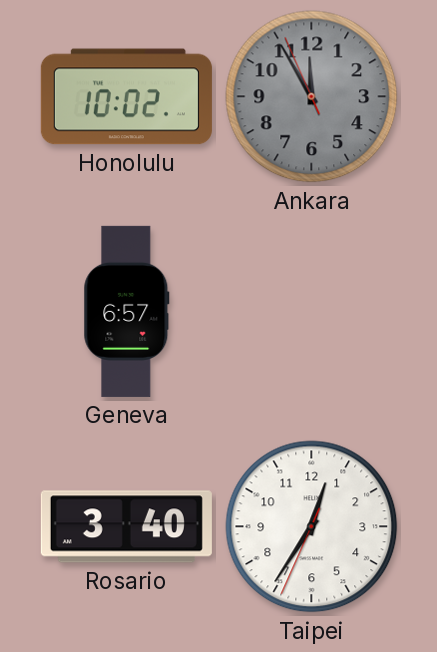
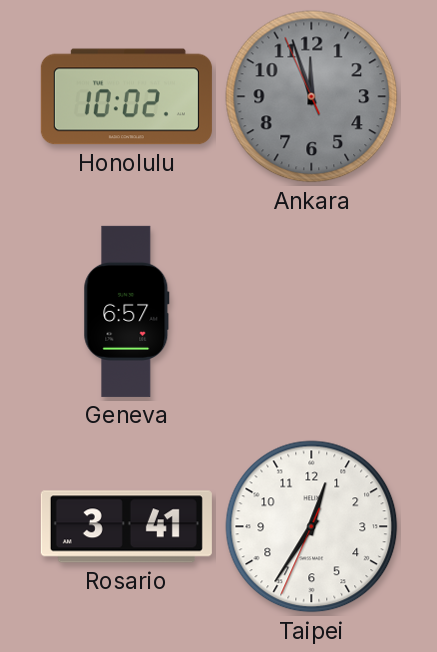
Ankara: 11:54 -> 11:56
Rosario: 3:40 -> 3:41
